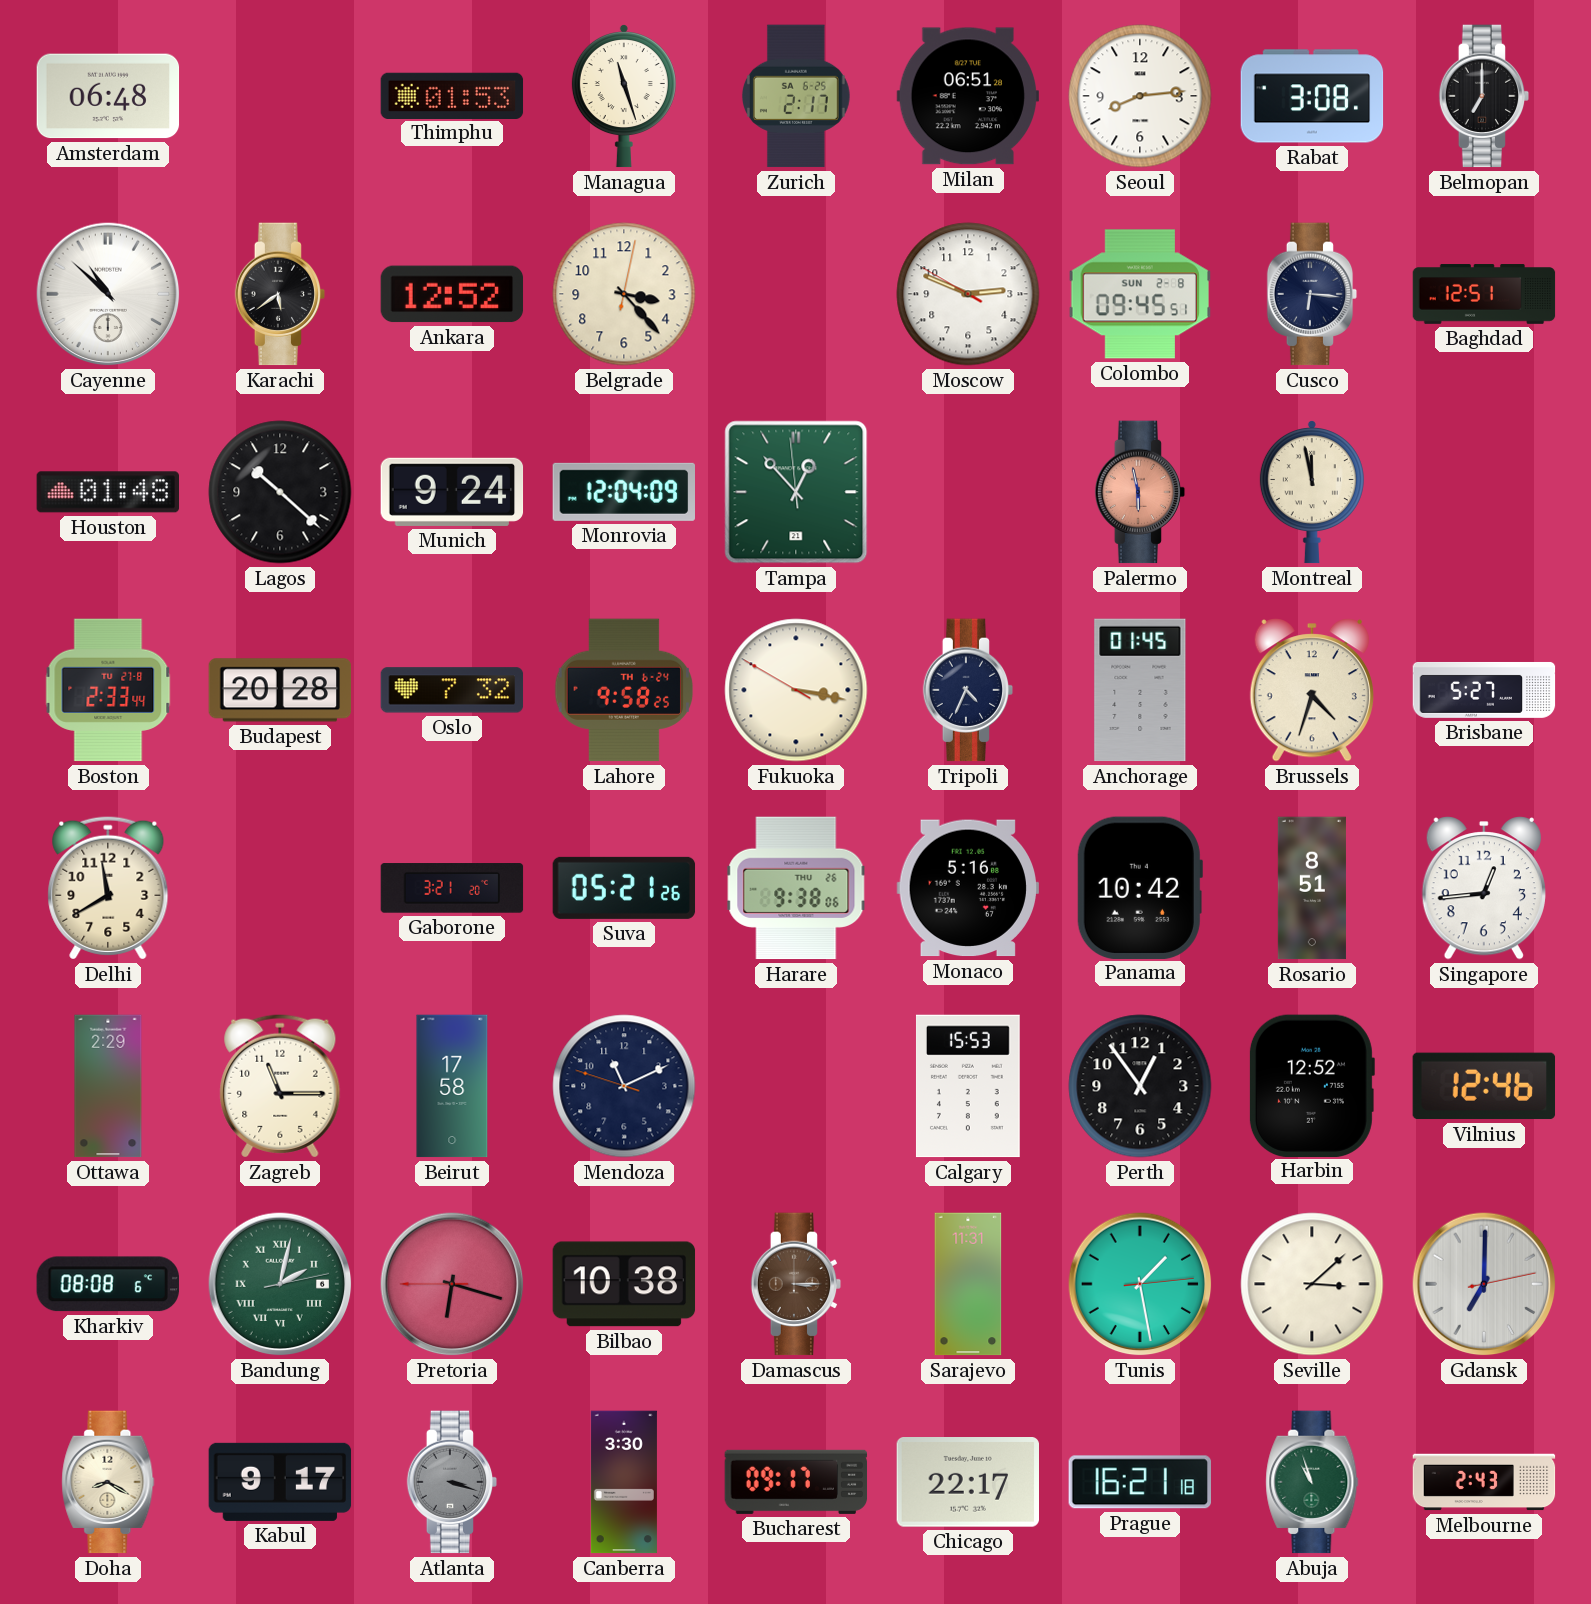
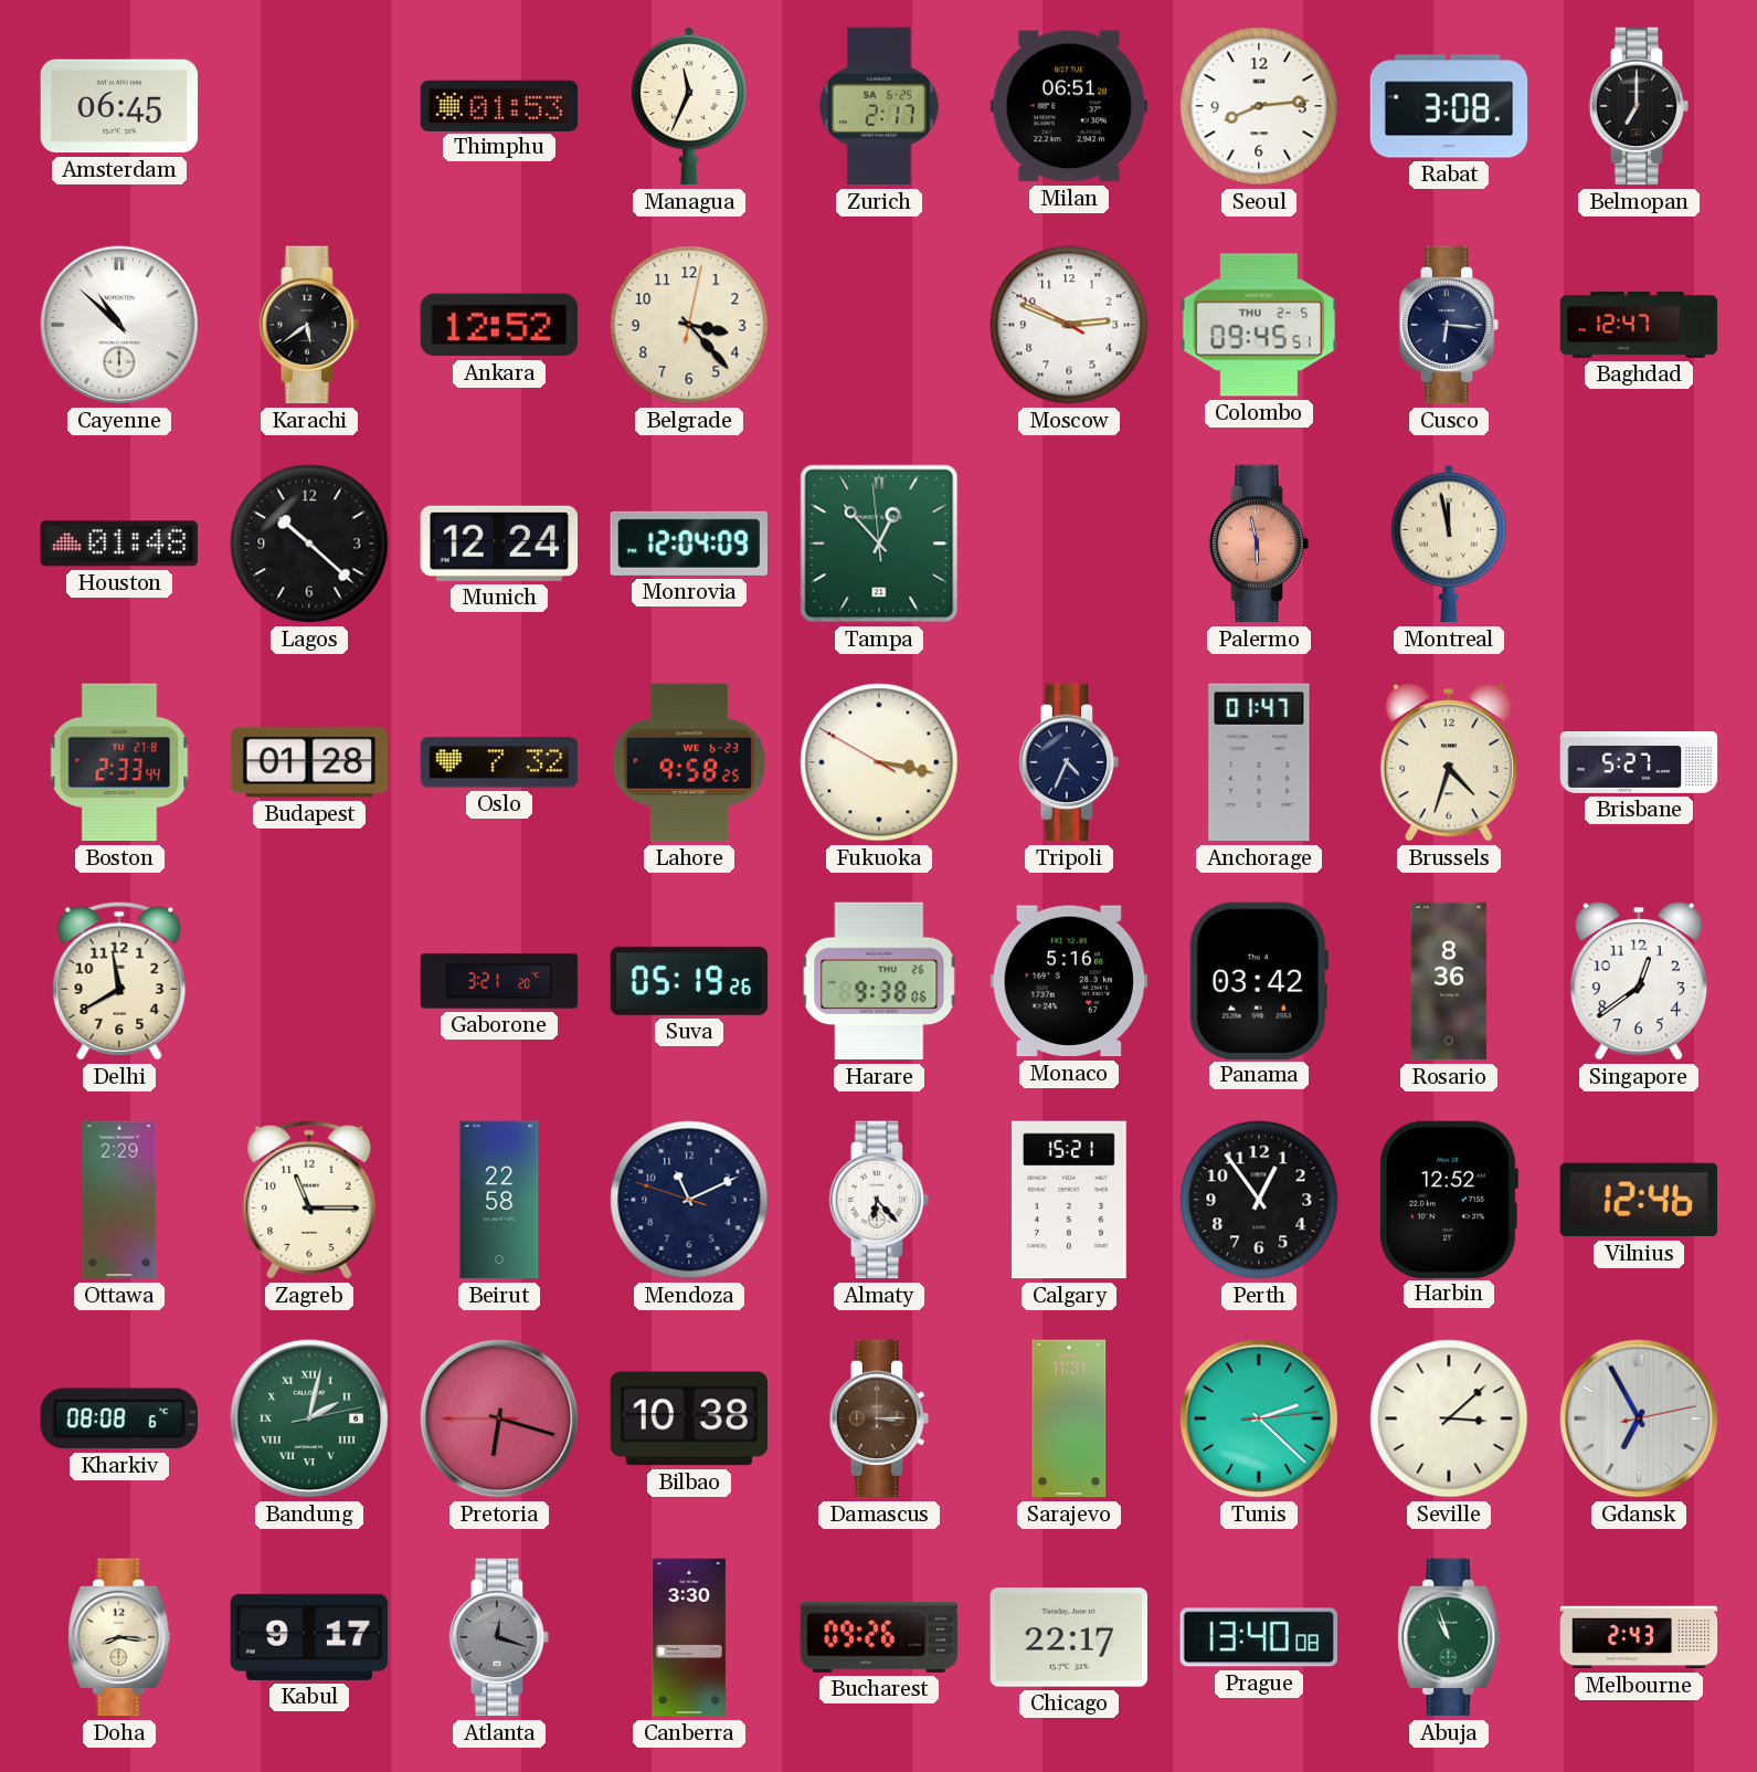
Amsterdam: 06:48 -> 06:45
Managua: 11:27 -> 11:34
Colombo date: SUN 2-8 -> THU 2-5
Baghdad: 12:51 -> 12:47
Munich: 9:24 -> 12:24
Budapest: 20:28 -> 01:28
Lahore date: TH 6-24 -> WE 6-23
Anchorage: 01:45 -> 01:47
Suva: 05:21 -> 05:19
Panama: 10:42 -> 03:42
Rosario: 8:51 -> 8:36
Singapore: 12:44 -> 12:39
Beirut: 17:58 -> 22:58
Almaty: none -> 6:23
Calgary: 15:53 -> 15:21
Tunis: 1:28 -> 2:22
Gdansk: 7:00 -> 6:55
Doha: 8:20 -> 8:16
Atlanta: 3:18 -> 12:18
Bucharest: 09:17 -> 09:26
Prague: 16:21 -> 13:40
